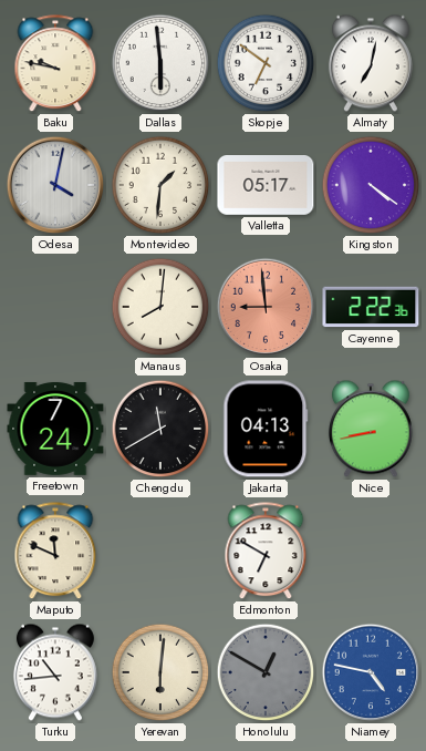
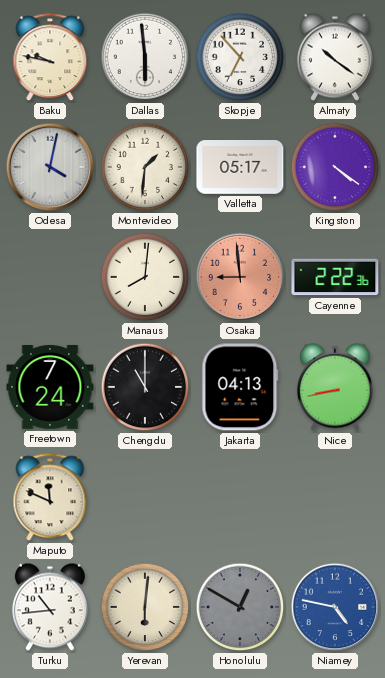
Skopje: 6:51 -> 6:53
Almaty: 7:02 -> 10:21
Chengdu: 11:40 -> 11:00
Edmonton: 6:50 -> none
